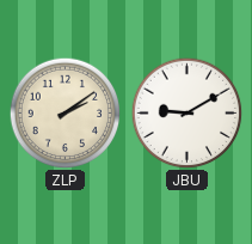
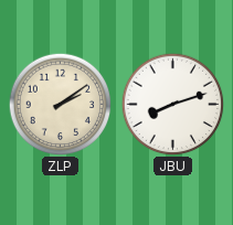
JBU: 9:10 -> 8:12
